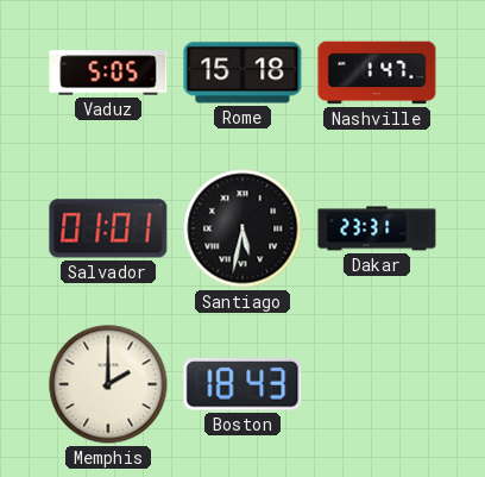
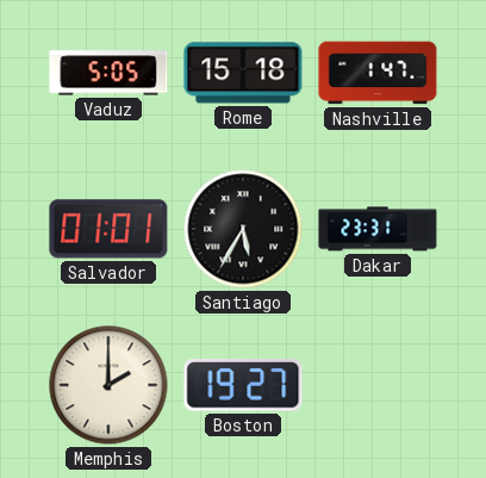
Santiago: 5:32 -> 5:35
Boston: 18:43 -> 19:27
